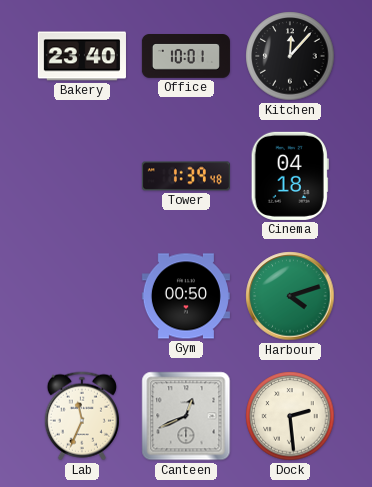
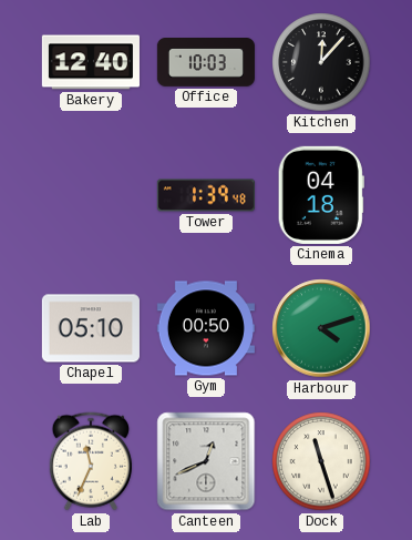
Bakery: 23:40 -> 12:40
Office: 10:01 -> 10:03
Chapel: none -> 05:10
Dock: 2:29 -> 11:27
